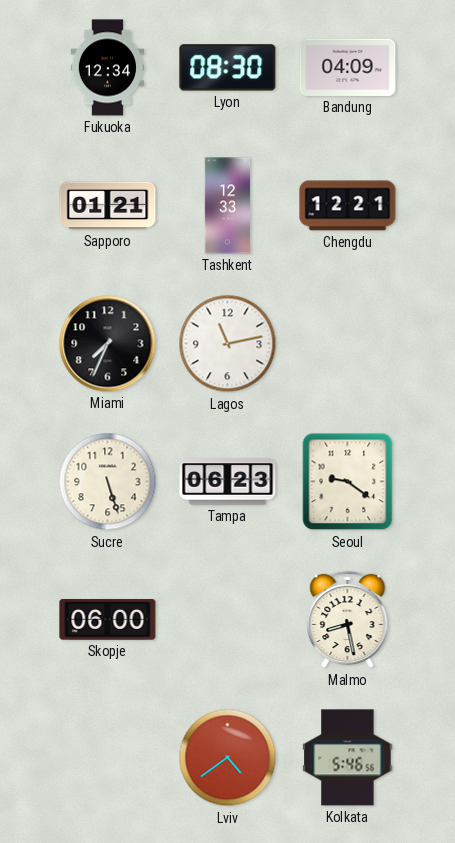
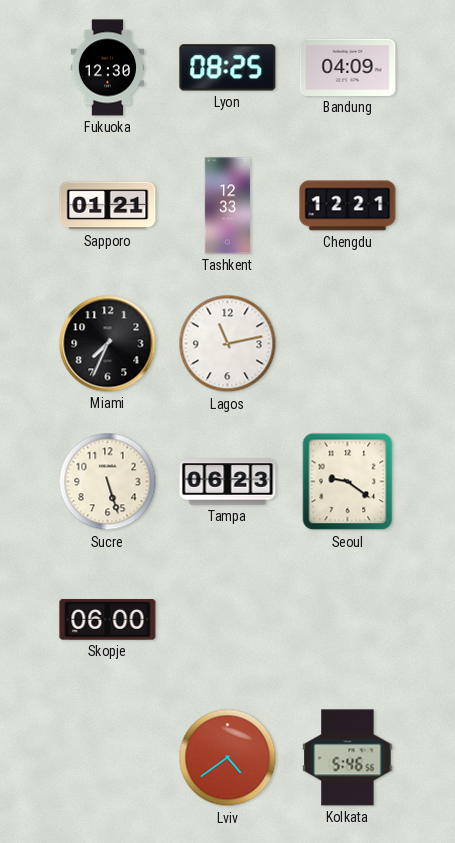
Fukuoka: 12:34 -> 12:30
Lyon: 08:30 -> 08:25
Malmo: 8:28 -> none
